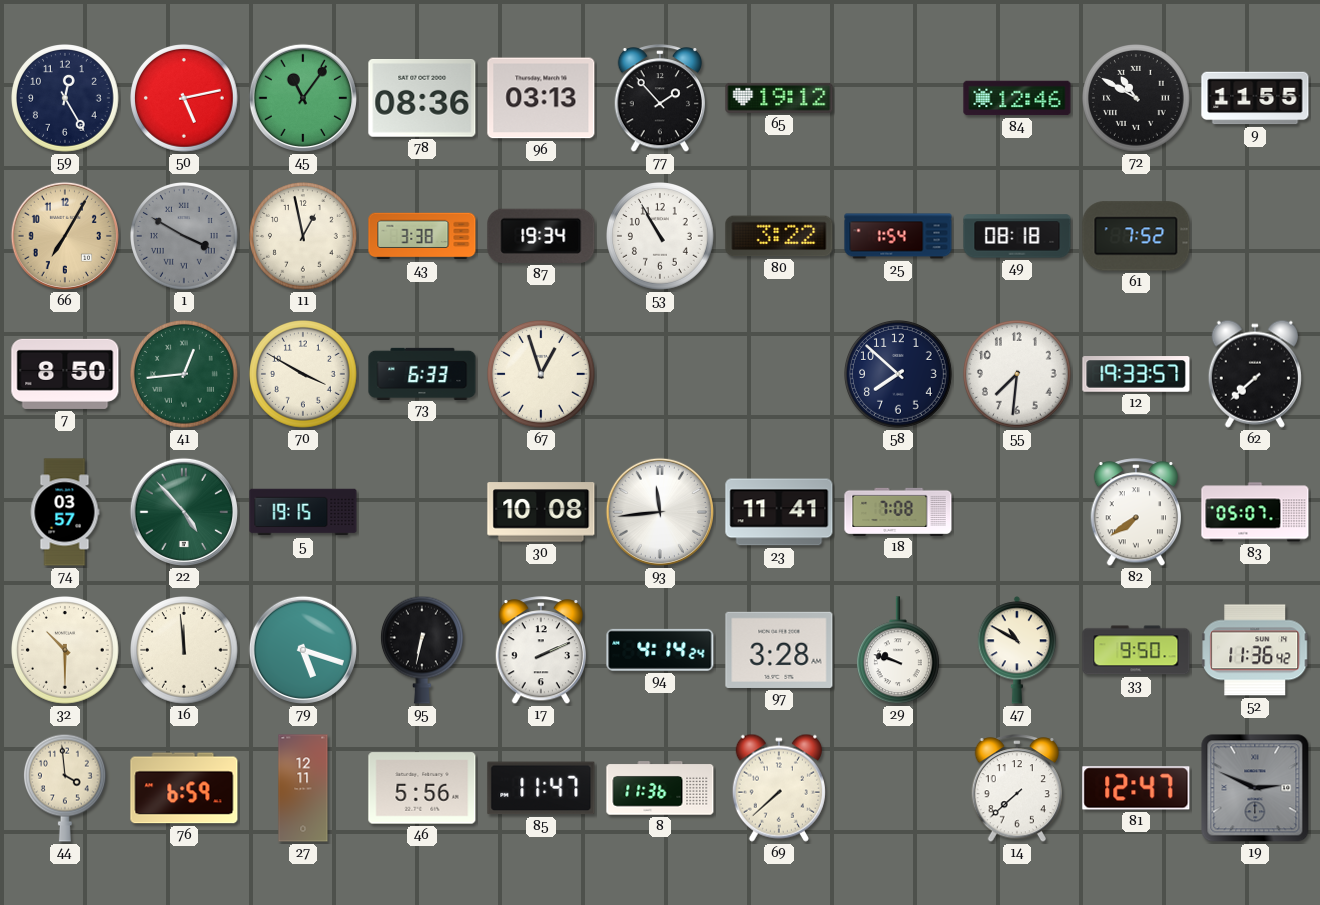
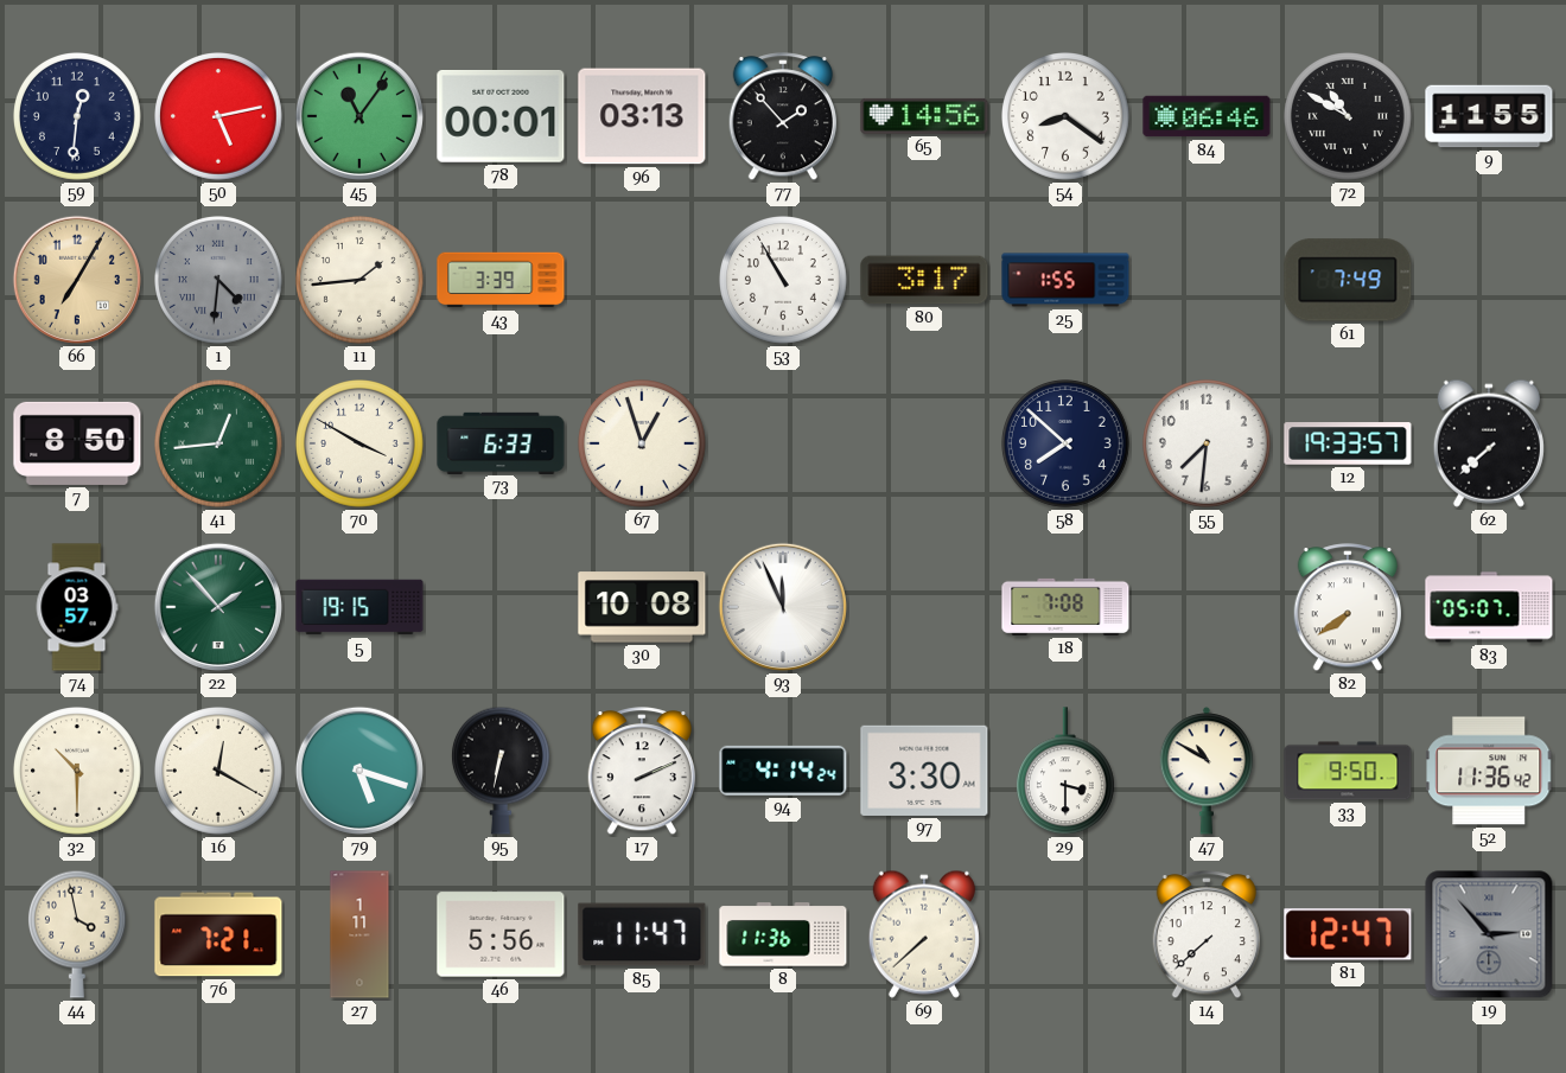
59: 12:25 -> 12:31
78: 08:36 -> 00:01
65: 19:12 -> 14:56
54: none -> 8:21
84: 12:46 -> 06:46
1: 3:50 -> 4:31
11: 12:58 -> 1:44
43: 3:38 -> 3:39
87: 19:34 -> none
80: 3:22 -> 3:17
25: 1:54 -> 1:55
49: 08:18 -> none
61: 7:52 -> 7:49
22: 4:53 -> 1:53
93: 11:44 -> 11:56
23: 11:41 -> none
16: 11:59 -> 12:20
97: 3:28 -> 3:30
29: 9:48 -> 3:30
44: 3:59 -> 3:58
76: 6:59 -> 7:21
27: 12:11 -> 1:11
19: 2:49 -> 2:53
